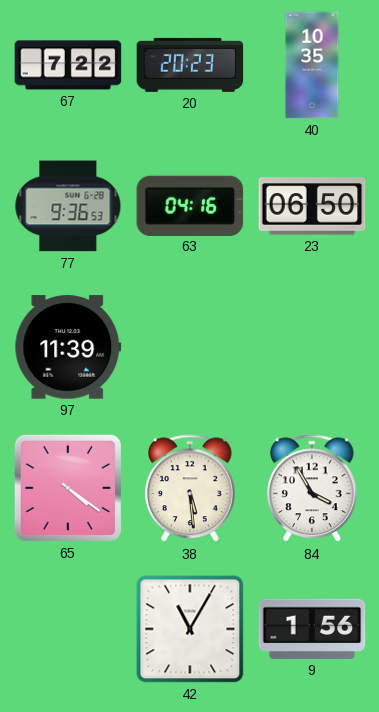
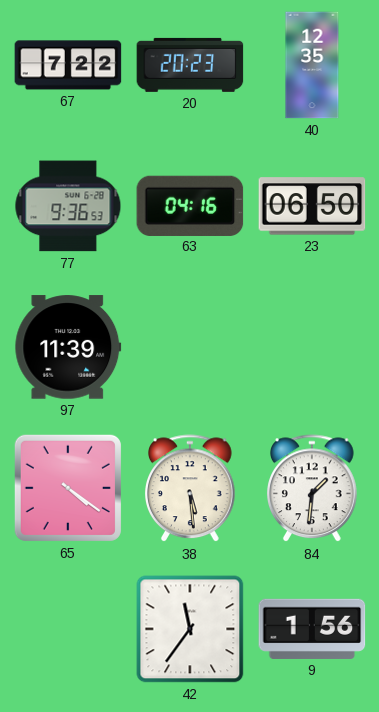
40: 10:35 -> 12:35
84: 3:55 -> 1:31
42: 11:05 -> 11:36
